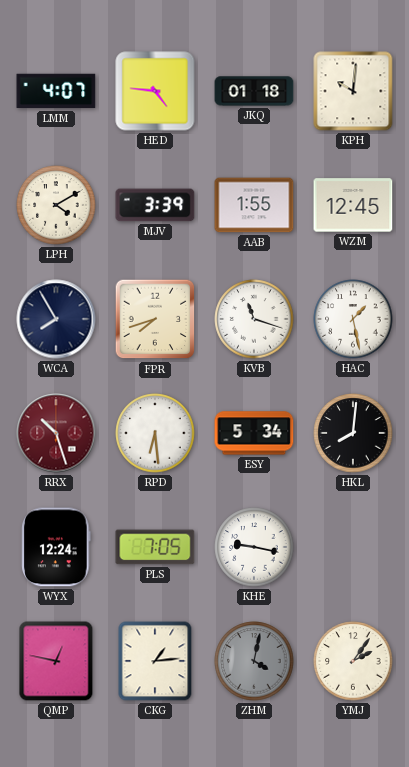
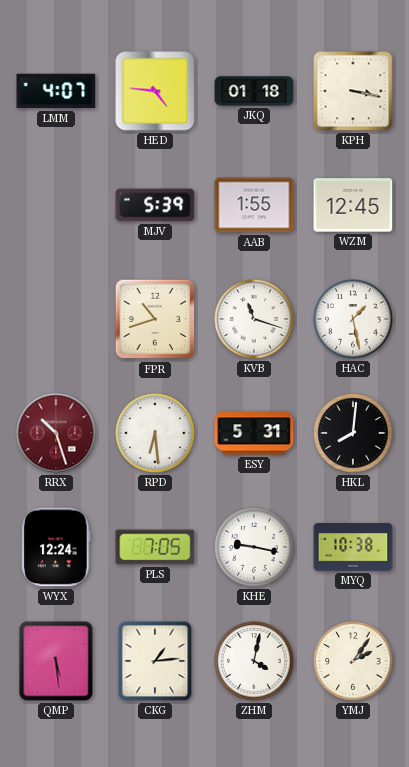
KPH: 10:01 -> 3:17
LPH: 4:10 -> none
MJV: 3:39 -> 5:39
WCA: 7:55 -> none
FPR: 7:42 -> 10:42
ESY: 5:34 -> 5:31
MYQ: none -> 10:38
QMP: 12:47 -> 5:29
ZHM dial: grey -> white
